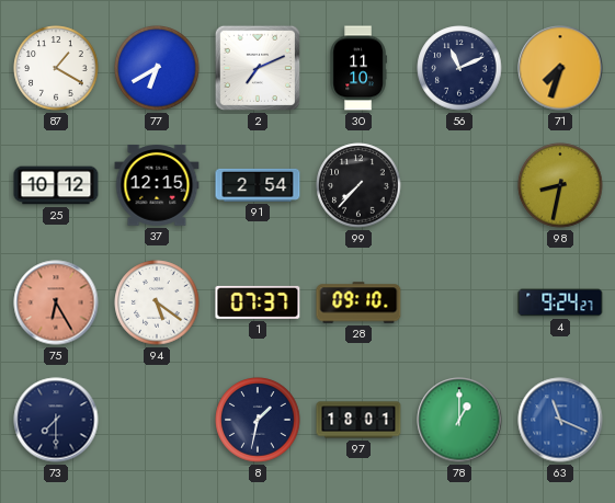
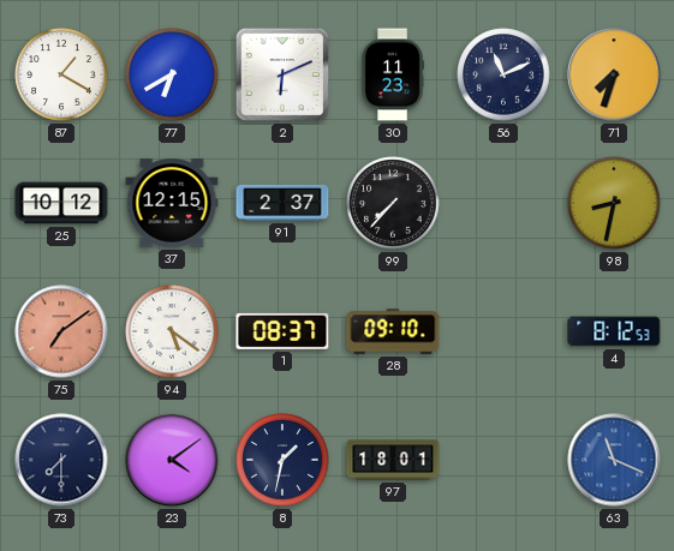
2: 7:11 -> 6:11
30: 11:10 -> 11:23
91: 2:54 -> 2:37
75: 6:25 -> 7:09
1: 07:37 -> 08:37
4: 9:24 -> 8:12
23: none -> 4:09
78: 1:00 -> none
